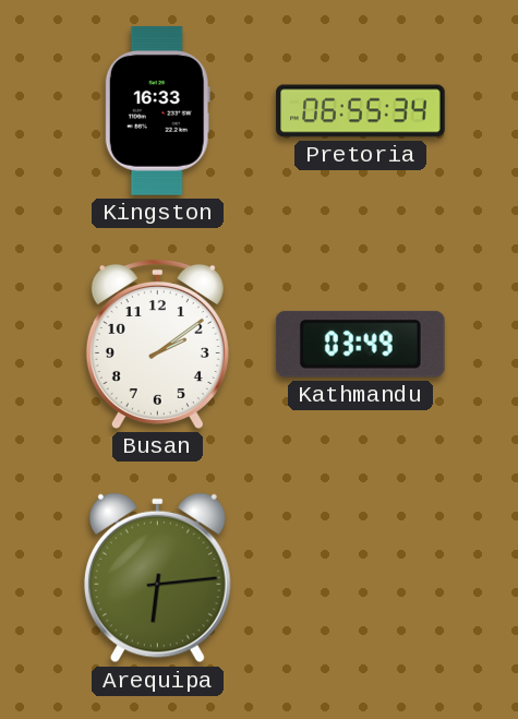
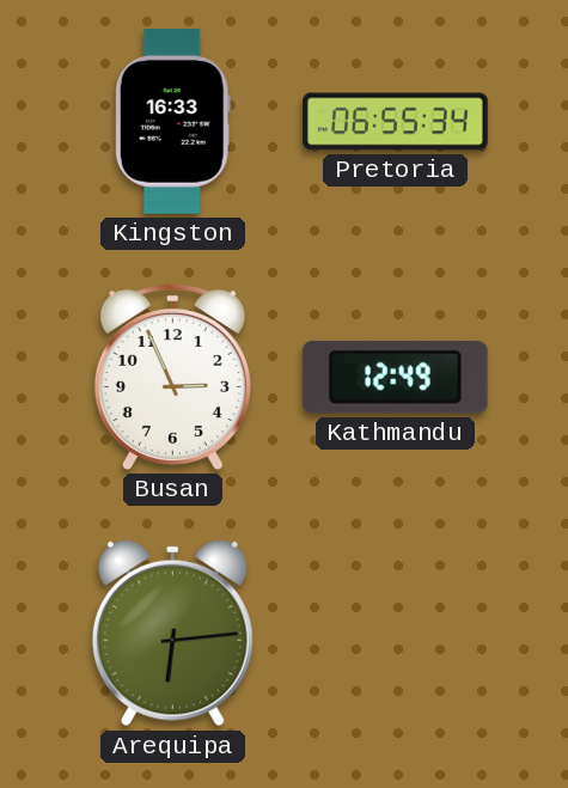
Busan: 2:09 -> 2:56
Kathmandu: 03:49 -> 12:49
